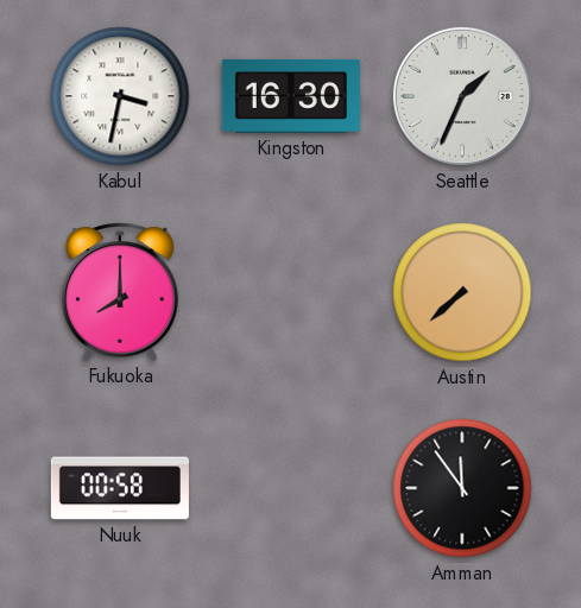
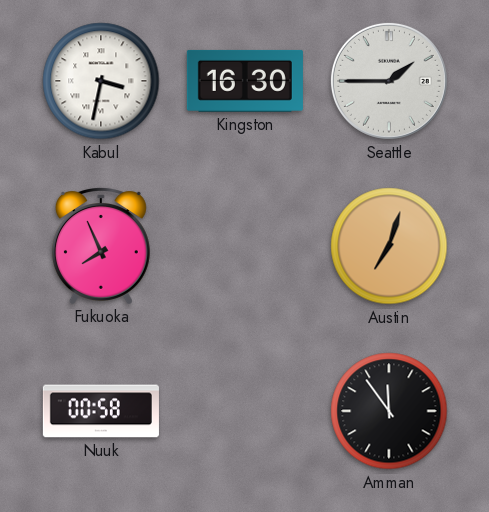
Seattle: 1:34 -> 1:45
Fukuoka: 8:00 -> 7:56
Austin: 7:38 -> 7:03
